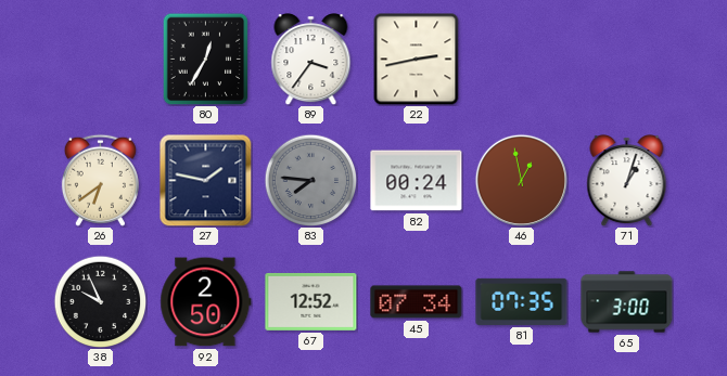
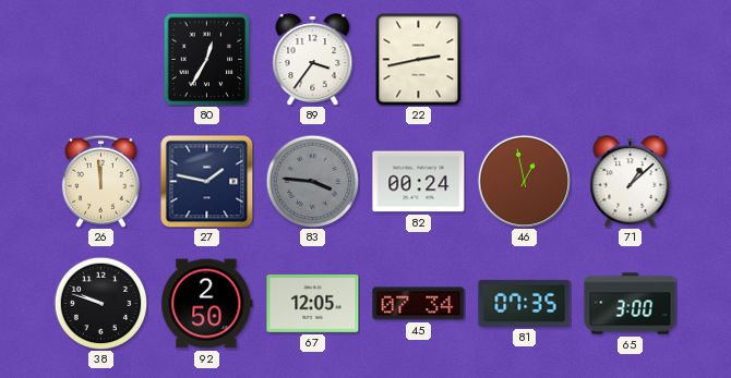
26: 6:39 -> 11:59
83: 7:46 -> 3:46
71: 1:03 -> 1:08
38: 9:56 -> 9:48
67: 12:52 -> 12:05
